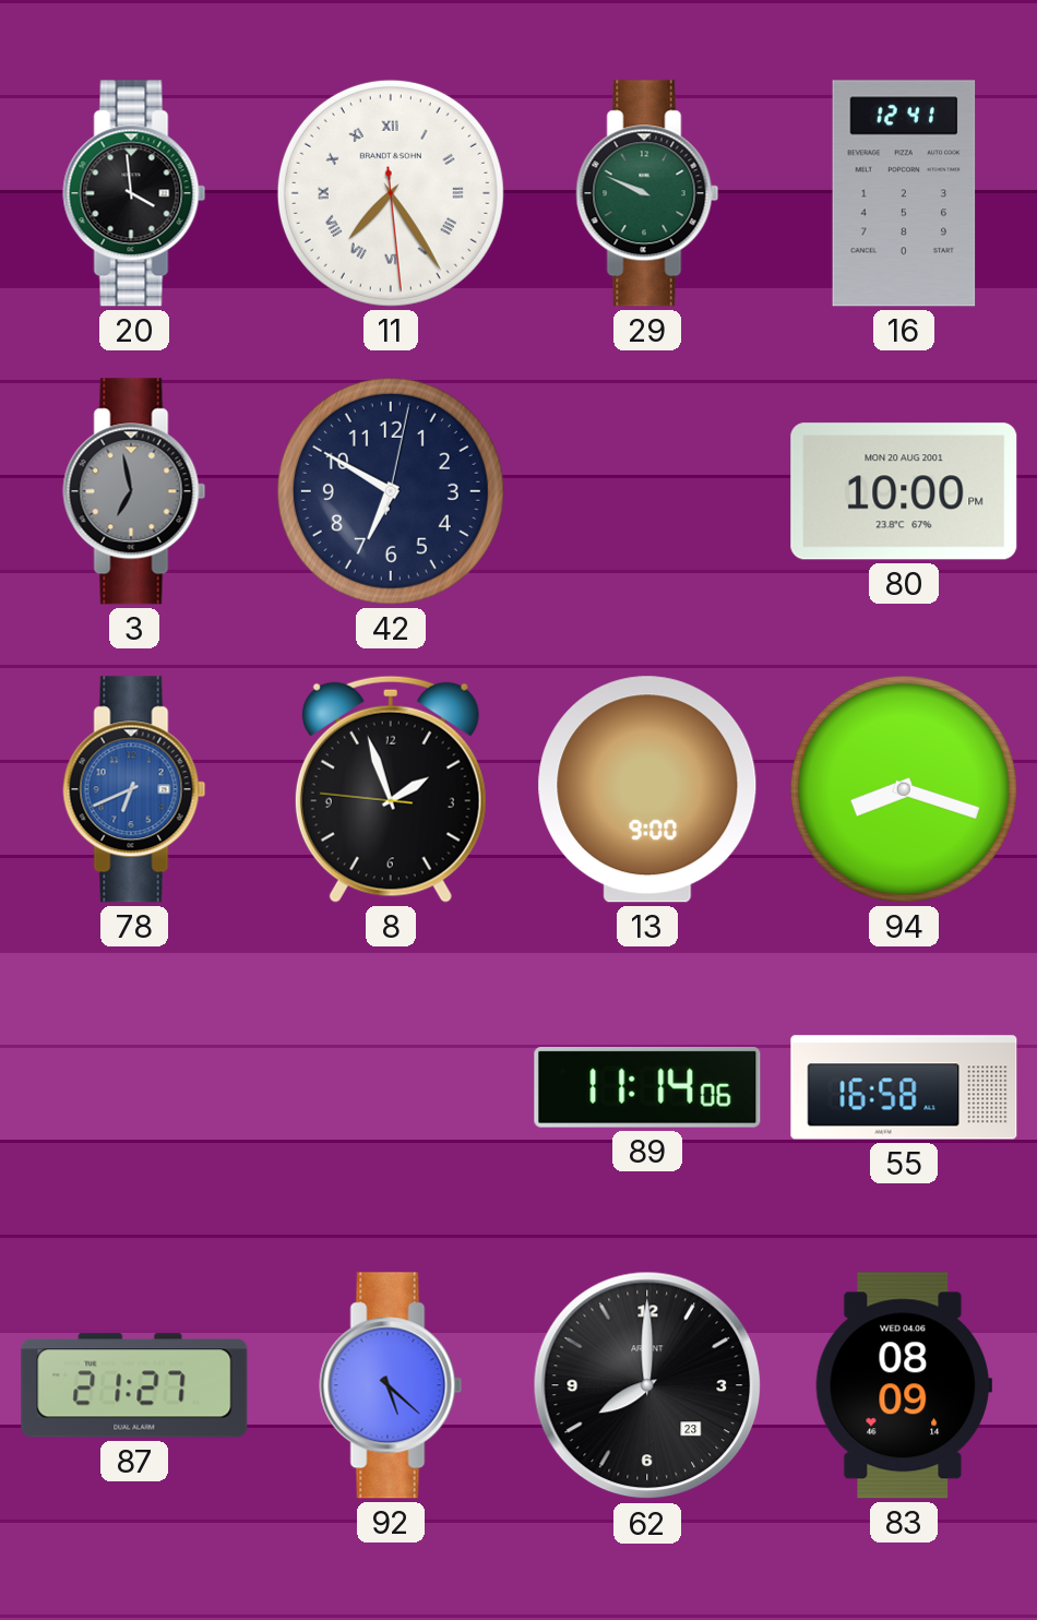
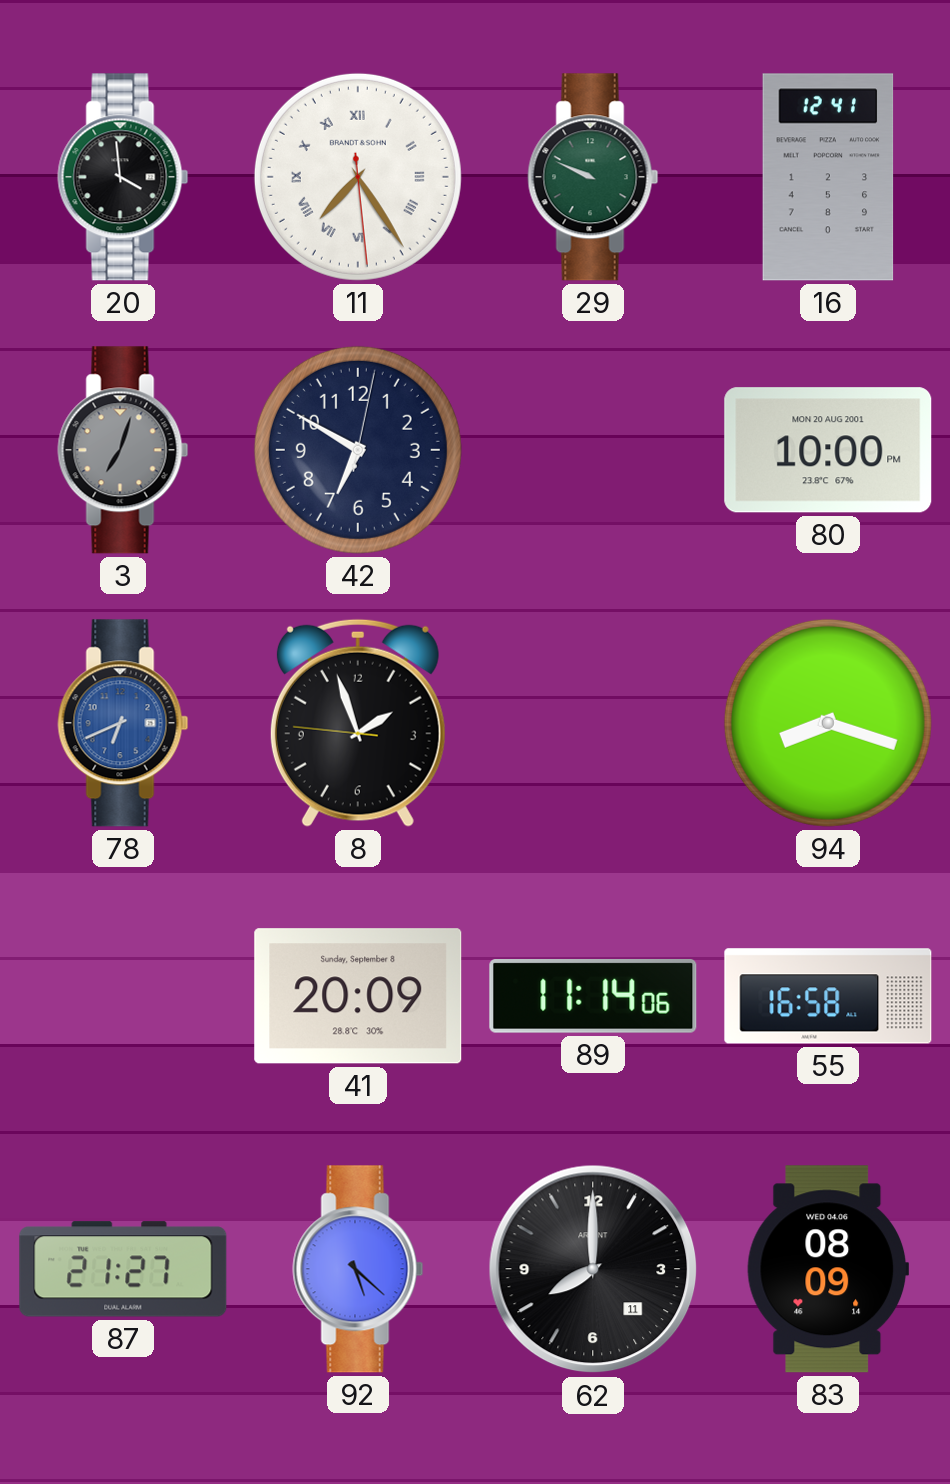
3: 6:58 -> 7:03
13: 9:00 -> none
41: none -> 20:09
62 date: 23 -> 11
